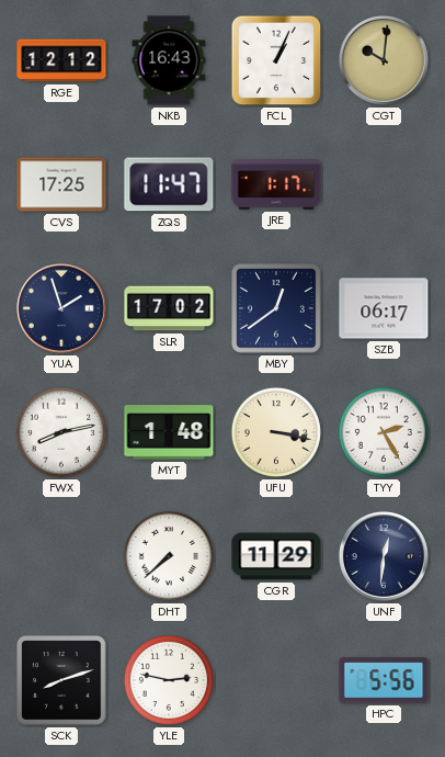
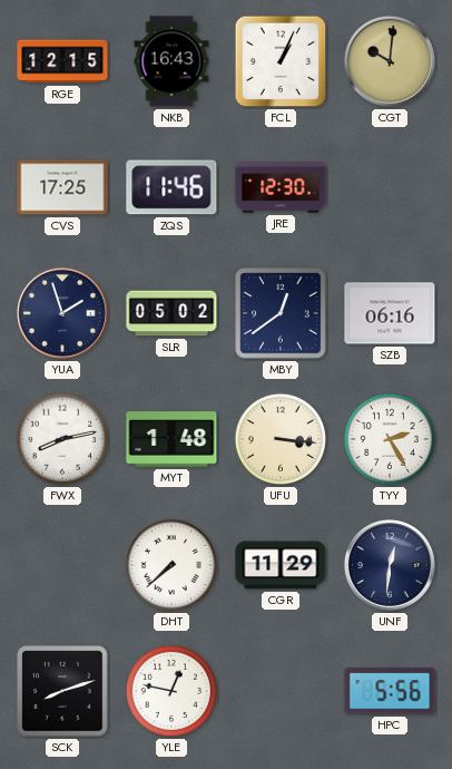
RGE: 12:12 -> 12:15
ZQS: 11:47 -> 11:46
JRE: 1:17 -> 12:30
SLR: 17:02 -> 05:02
SZB: 06:17 -> 06:16
UFU: 3:17 -> 3:16
YLE: 2:47 -> 12:47
